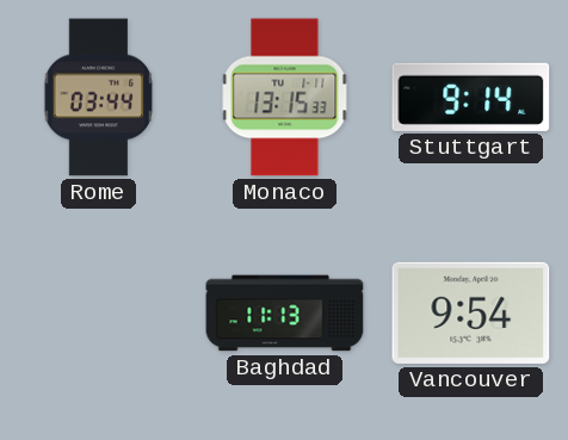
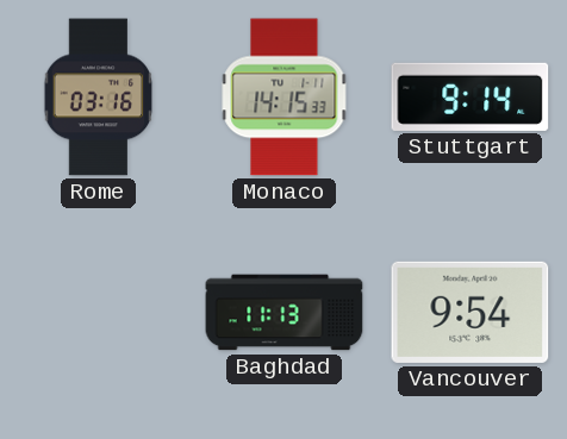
Rome: 03:44 -> 03:16
Monaco: 13:15 -> 14:15
